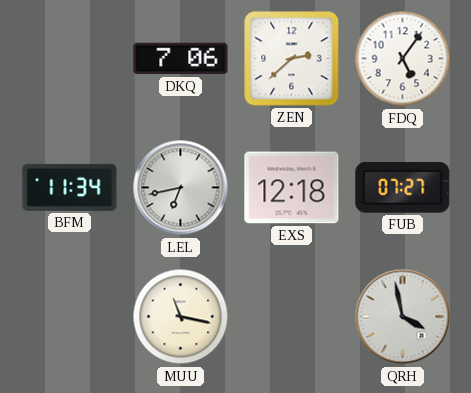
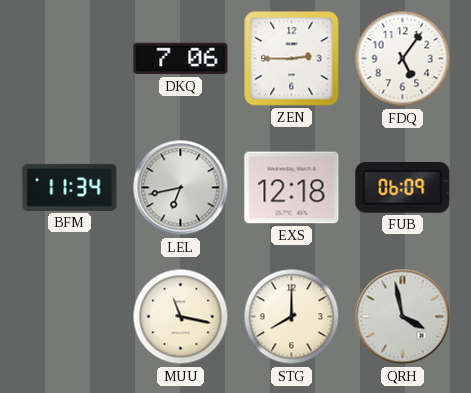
ZEN: 2:38 -> 2:45
FUB: 07:27 -> 06:09
STG: none -> 8:00
